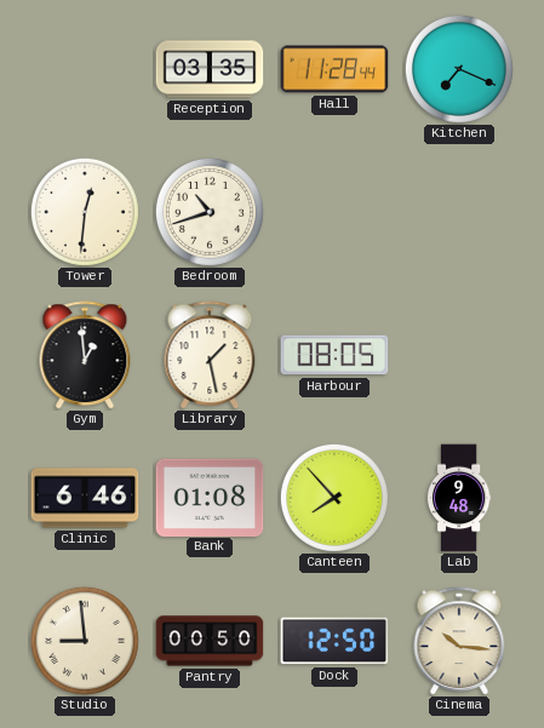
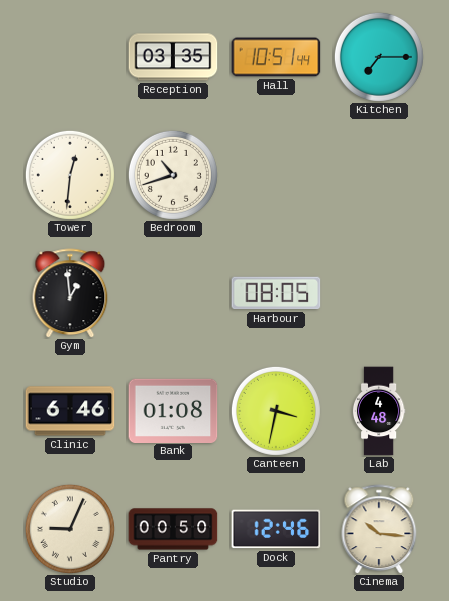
Hall: 11:28 -> 10:51
Kitchen: 7:19 -> 7:15
Library: 1:28 -> none
Canteen: 7:53 -> 3:32
Lab: 9:48 -> 4:48
Studio: 8:59 -> 9:04
Dock: 12:50 -> 12:46
